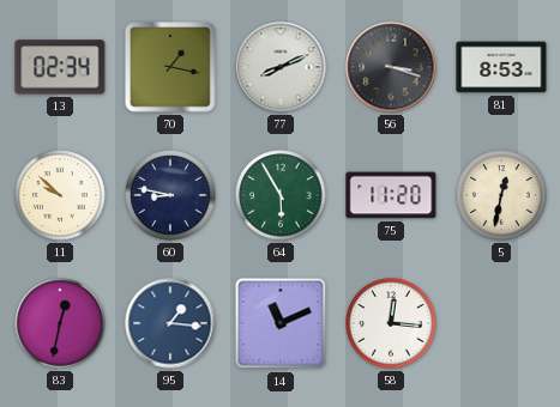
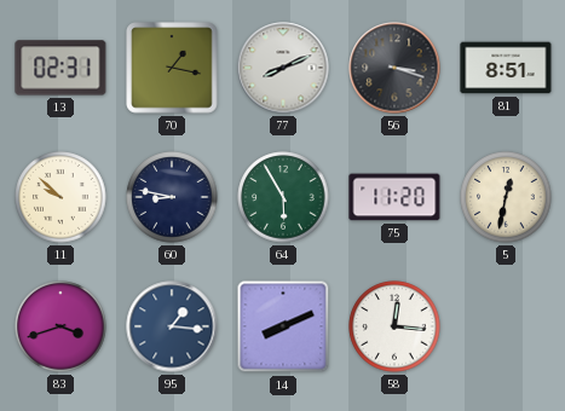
13: 02:34 -> 02:31
81: 8:53 -> 8:51
83: 12:32 -> 3:42
14: 11:11 -> 8:11
